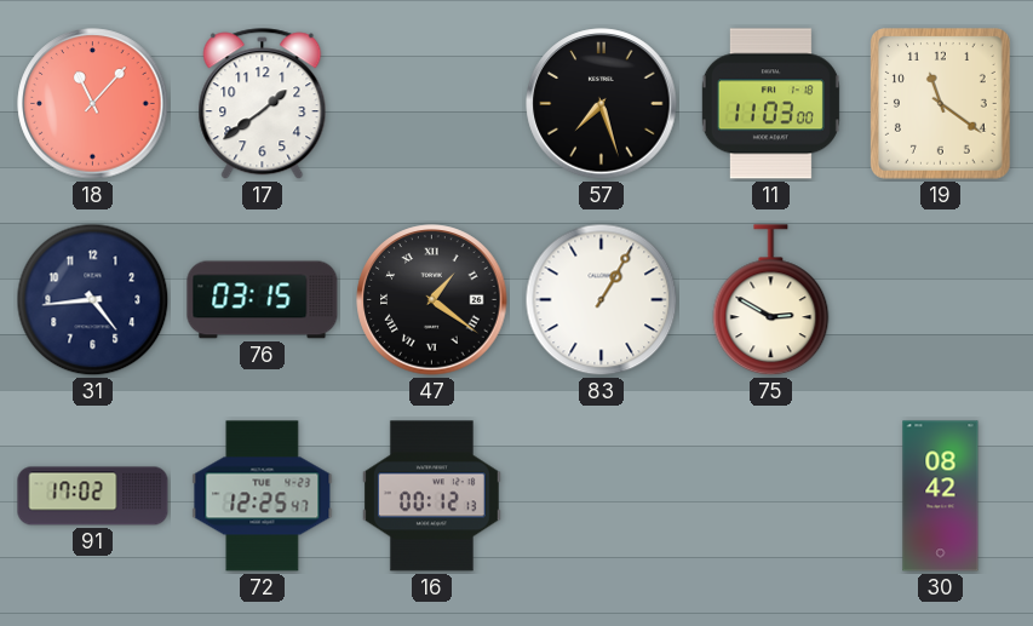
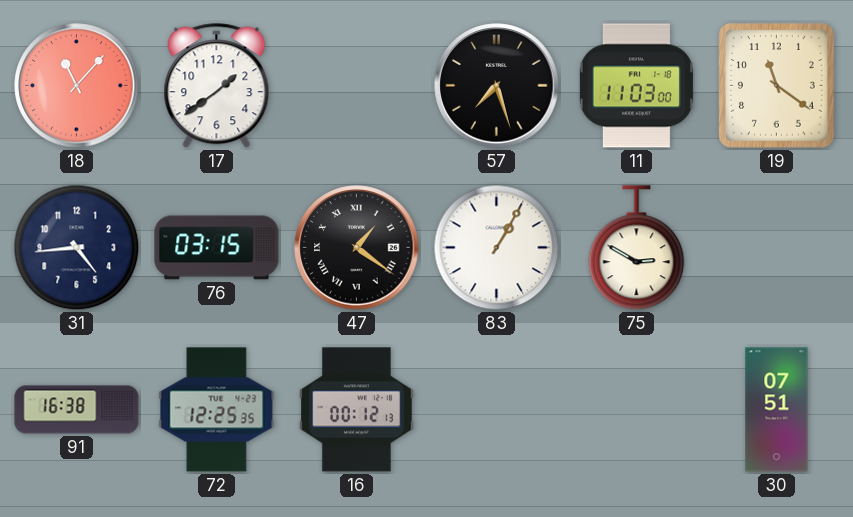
91: 17:02 -> 16:38
72: 12:25:47 -> 12:25:35
30: 08:42 -> 07:51
